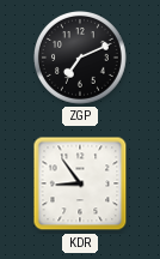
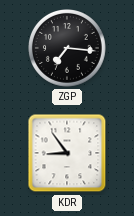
ZGP: 7:11 -> 7:16
